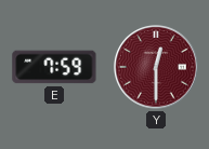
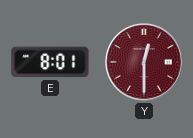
E: 7:59 -> 8:01
